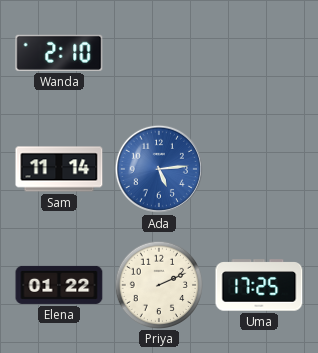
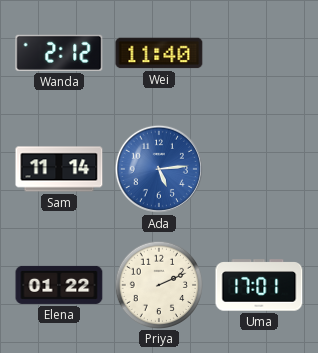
Wanda: 2:10 -> 2:12
Wei: none -> 11:40
Uma: 17:25 -> 17:01
